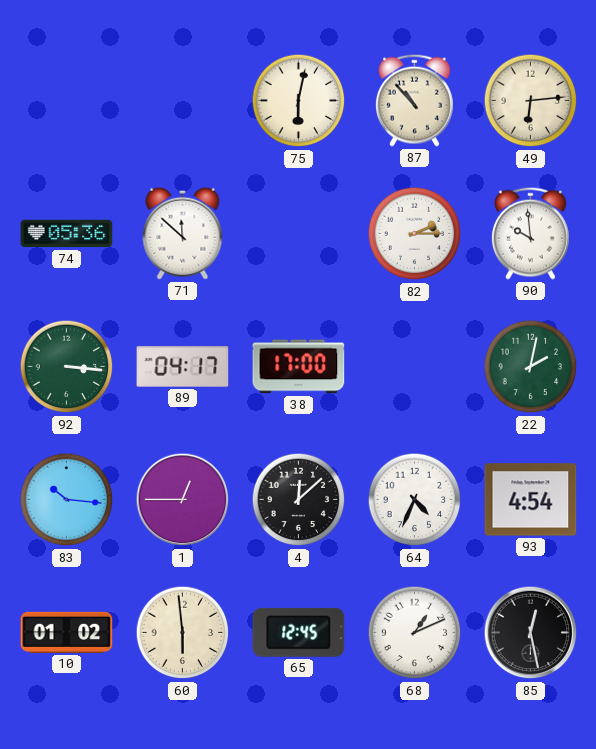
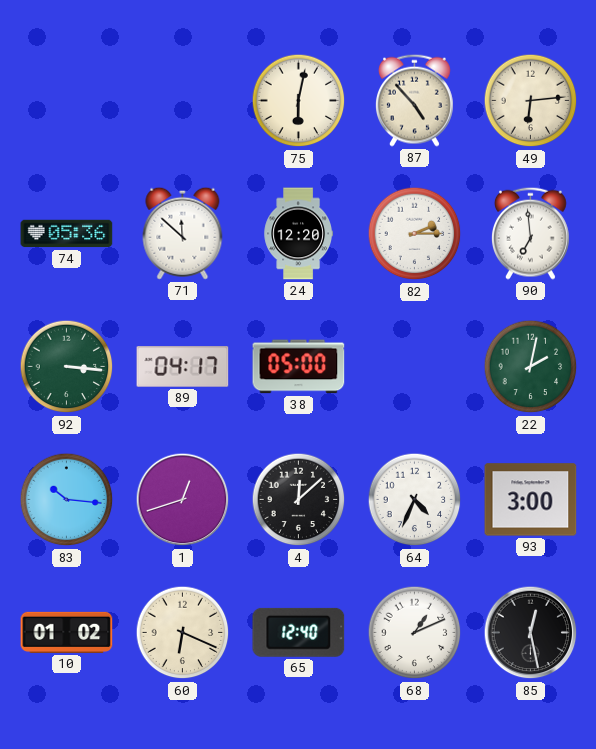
87: 10:53 -> 4:53
24: none -> 12:20
90: 9:59 -> 6:59
38: 17:00 -> 05:00
1: 12:45 -> 12:42
93: 4:54 -> 3:00
60: 5:59 -> 6:19
65: 12:45 -> 12:40
